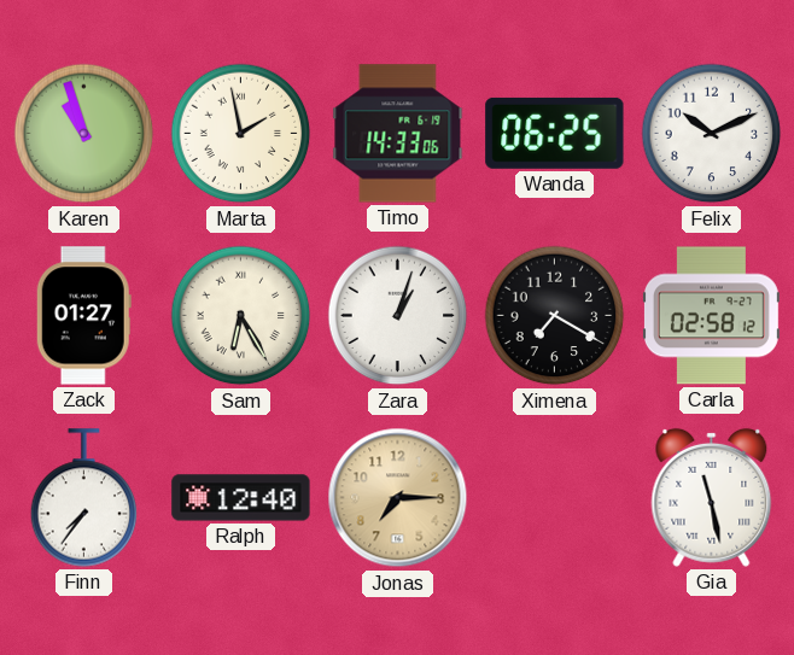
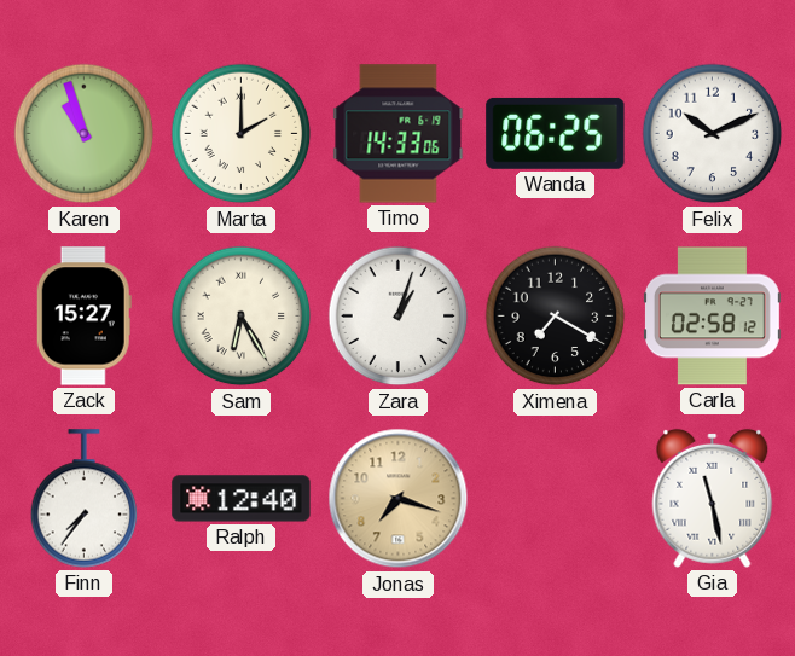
Marta: 1:58 -> 2:00
Zack: 01:27 -> 15:27
Jonas: 7:15 -> 7:18
